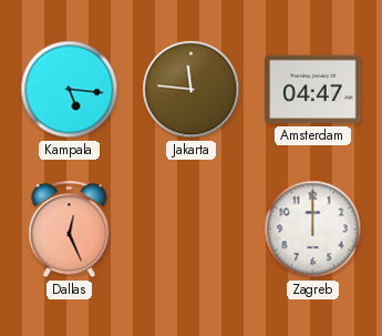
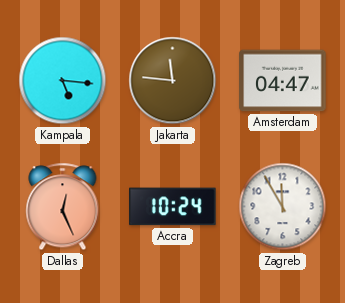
Accra: none -> 10:24
Zagreb: 12:00 -> 11:55
